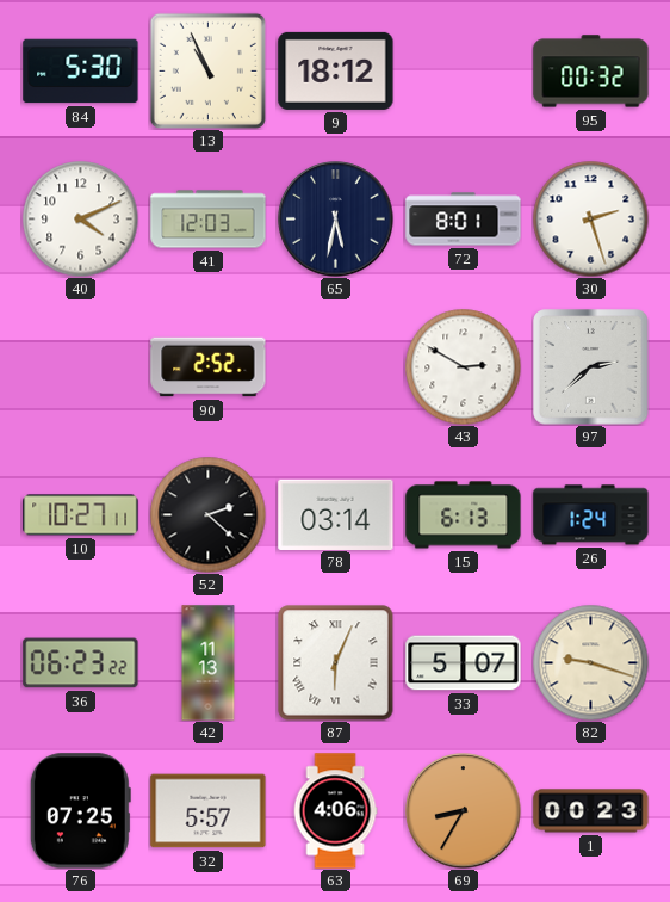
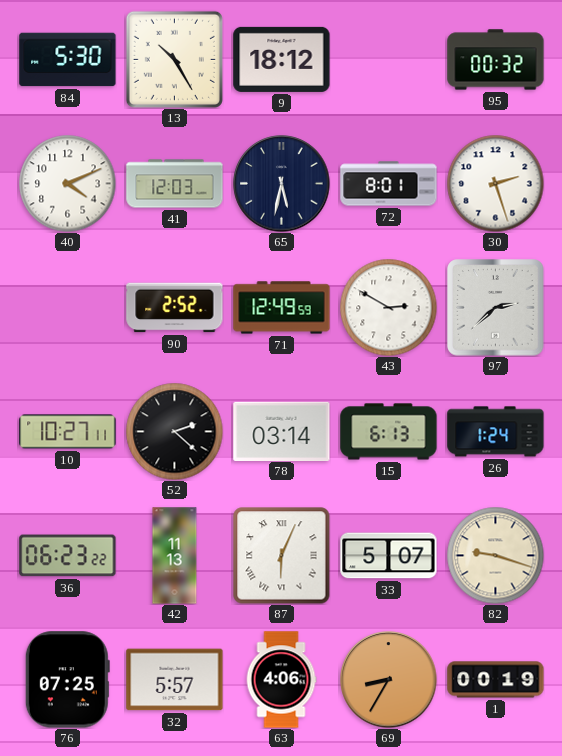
13: 10:56 -> 10:25
71: none -> 12:49
1: 00:23 -> 00:19
